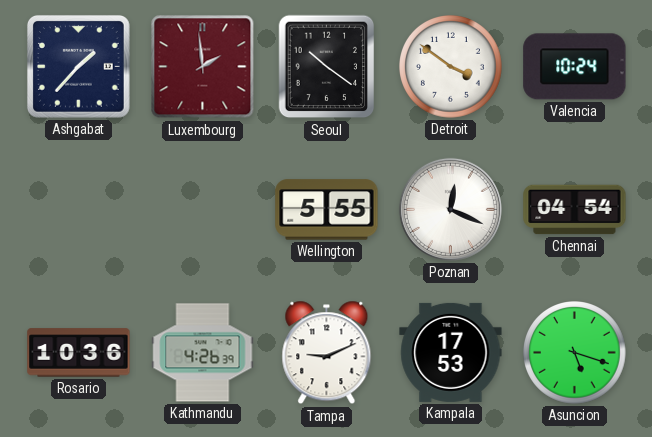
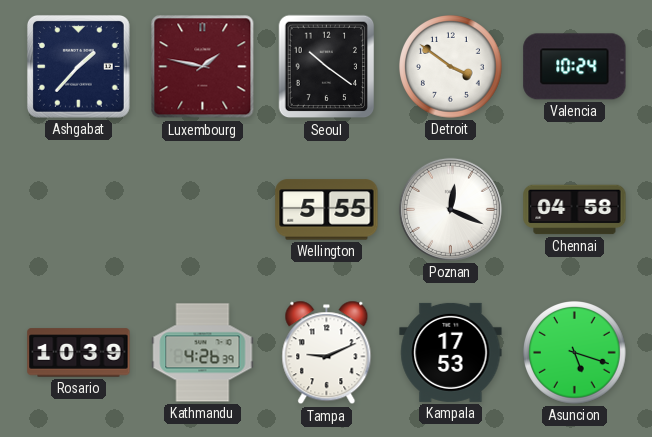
Luxembourg: 1:59 -> 1:47
Chennai: 04:54 -> 04:58
Rosario: 10:36 -> 10:39
